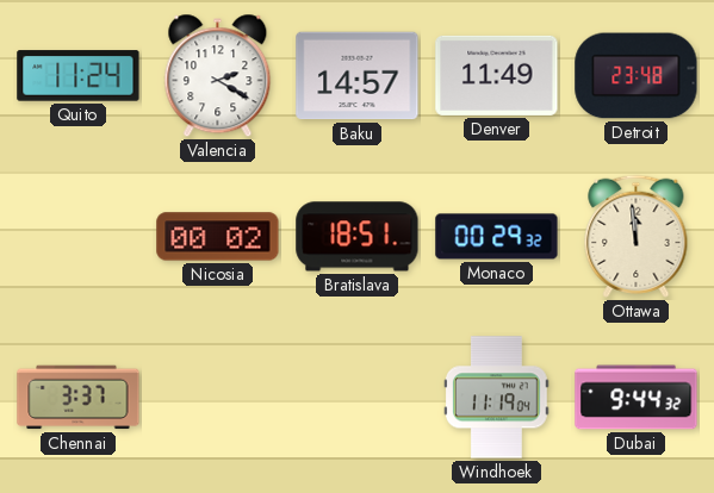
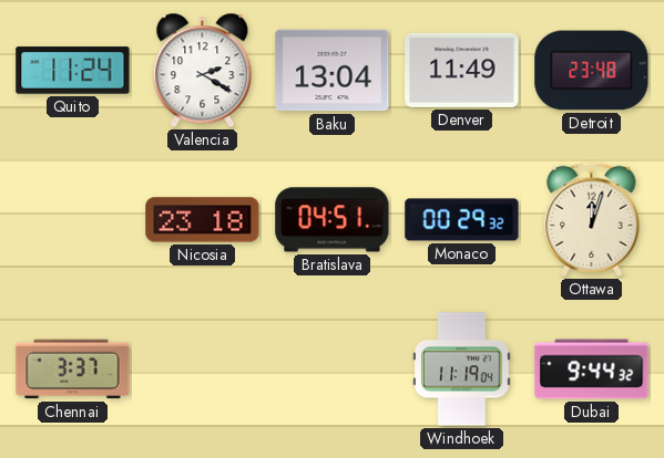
Baku: 14:57 -> 13:04
Nicosia: 00:02 -> 23:18
Bratislava: 18:51 -> 04:51
Ottawa: 11:59 -> 12:03
